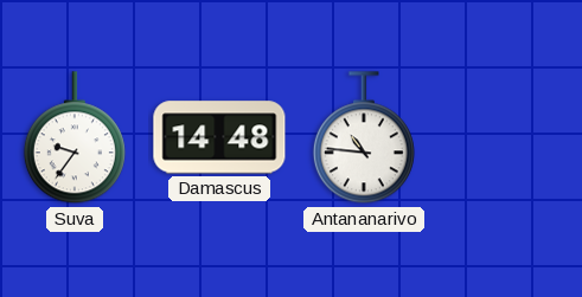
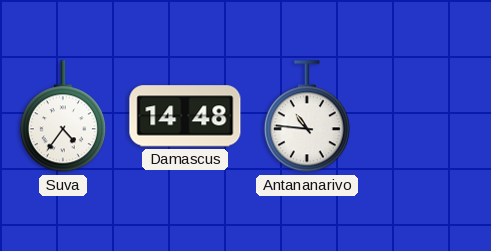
Suva: 9:36 -> 4:36
